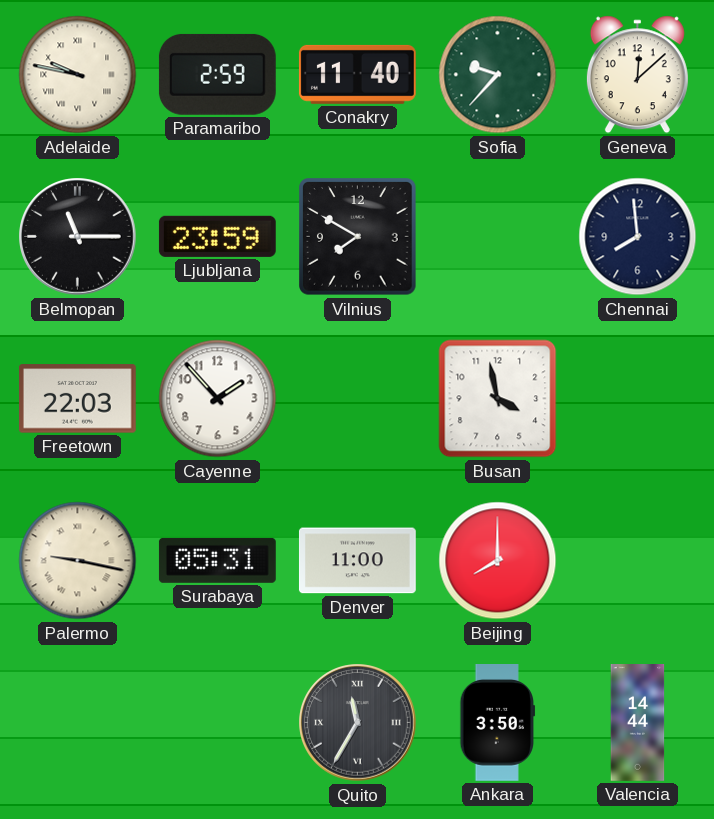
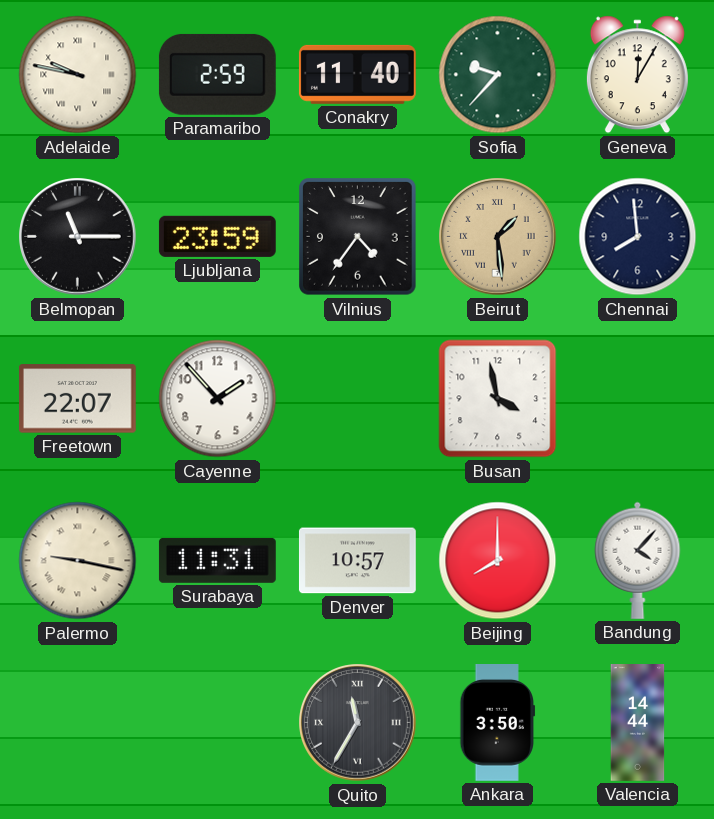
Geneva: 12:08 -> 12:05
Vilnius: 7:50 -> 4:36
Beirut: none -> 1:29
Freetown: 22:03 -> 22:07
Surabaya: 05:31 -> 11:31
Denver: 11:00 -> 10:57
Bandung: none -> 4:07
